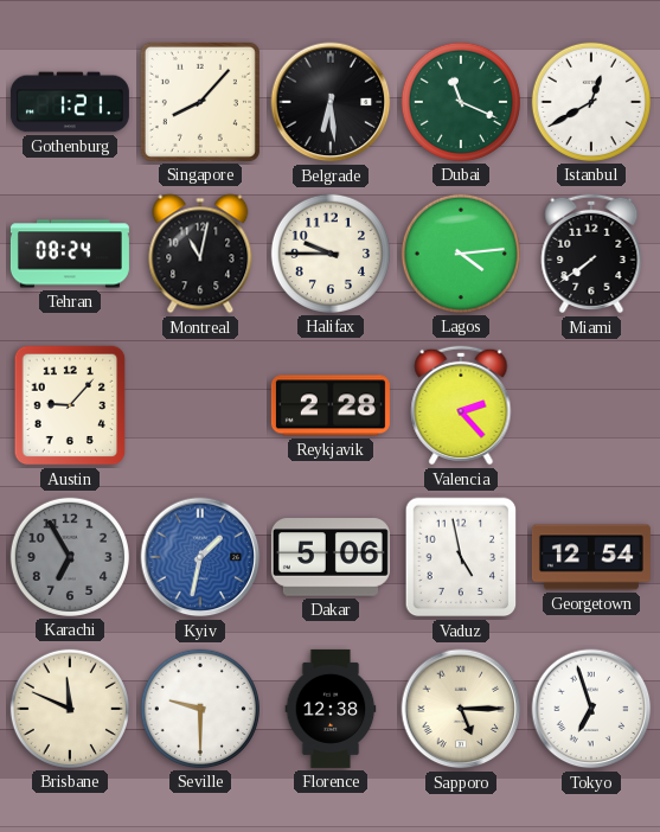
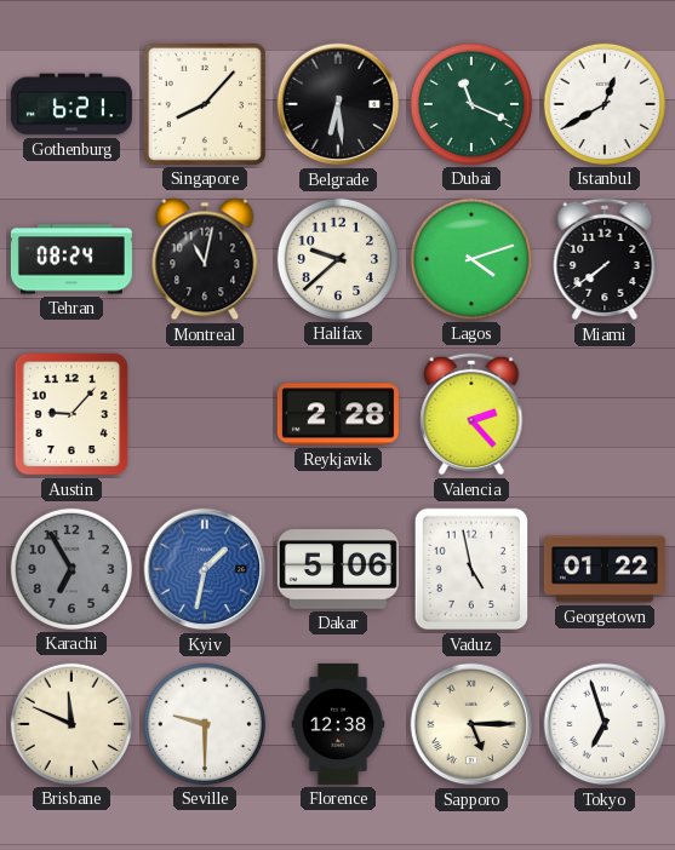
Gothenburg: 1:21 -> 6:21
Halifax: 9:45 -> 9:38
Lagos: 4:14 -> 4:12
Georgetown: 12:54 -> 01:22
